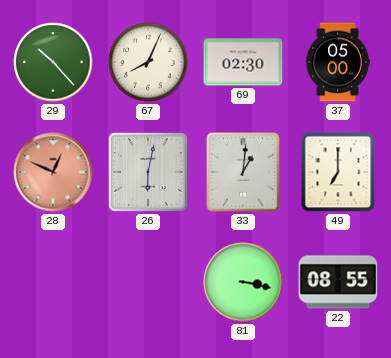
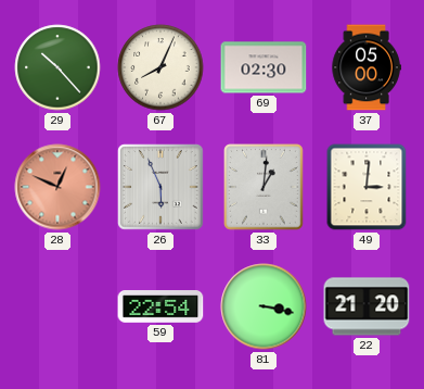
26: 6:02 -> 5:56
49: 7:00 -> 3:01
59: none -> 22:54
22: 08:55 -> 21:20
